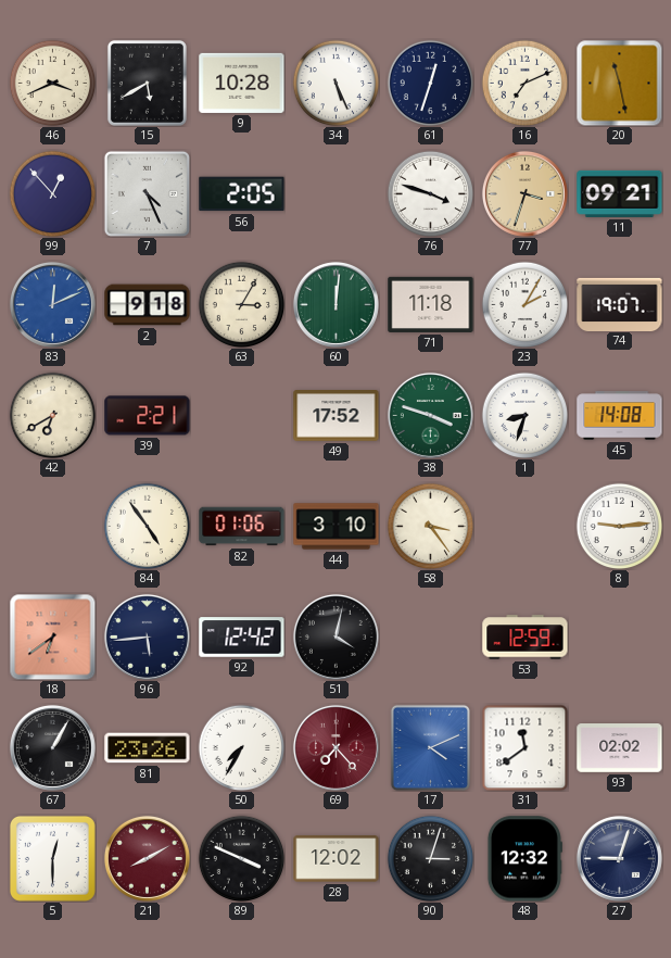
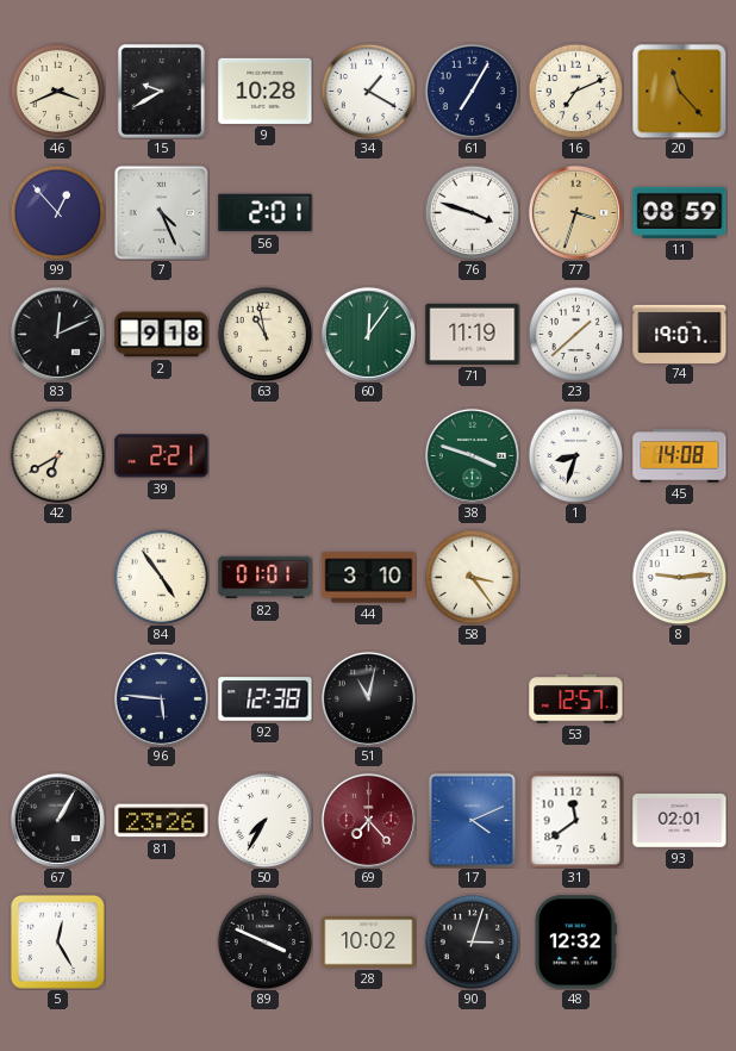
15: 5:40 -> 9:40
34: 5:26 -> 1:20
61: 12:33 -> 7:05
20: 11:28 -> 11:23
56: 2:05 -> 2:01
11: 09:21 -> 08:59
83 dial: blue -> black
63: 3:05 -> 10:58
60: 12:01 -> 12:06
71: 11:18 -> 11:19
23: 2:05 -> 1:38
49: 17:52 -> none
82: 01:06 -> 01:01
18: 6:39 -> none
96: 5:44 -> 5:46
92: 12:42 -> 12:38
51: 4:02 -> 11:02
53: 12:59 -> 12:57
93: 02:02 -> 02:01
5: 12:30 -> 12:25
21: 8:10 -> none
28: 12:02 -> 10:02
27: 9:03 -> none
